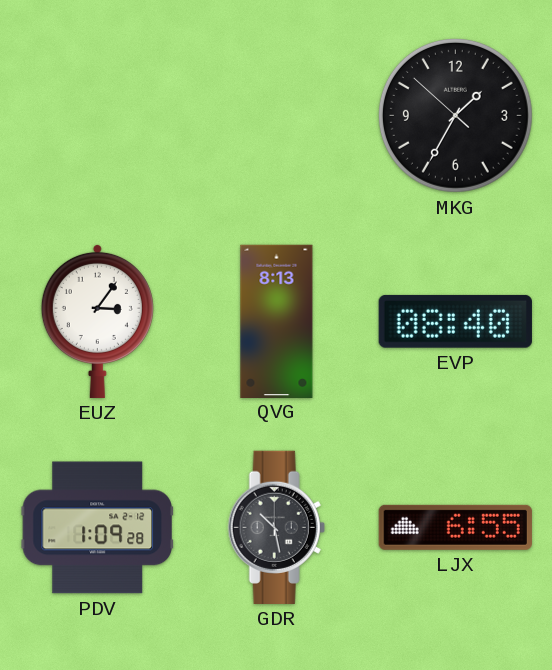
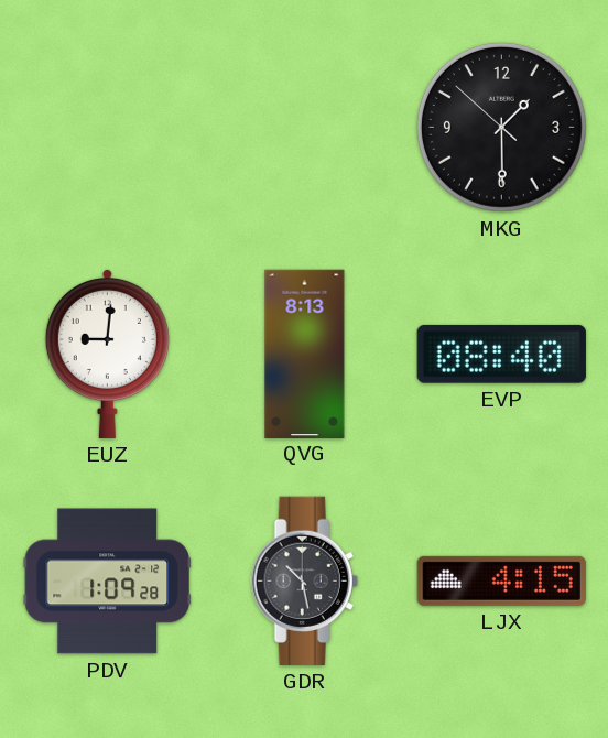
MKG: 1:34 -> 1:29
EUZ: 3:06 -> 9:01
LJX: 6:55 -> 4:15
